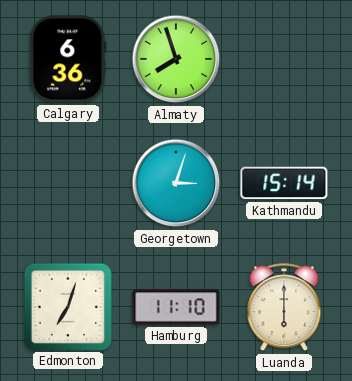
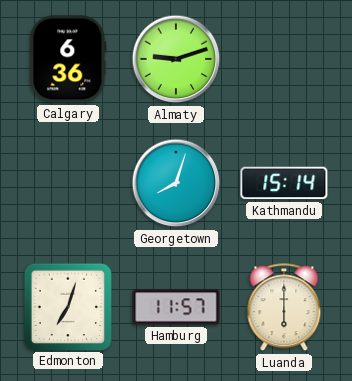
Almaty: 7:57 -> 9:12
Georgetown: 3:03 -> 8:03
Hamburg: 11:10 -> 11:57
